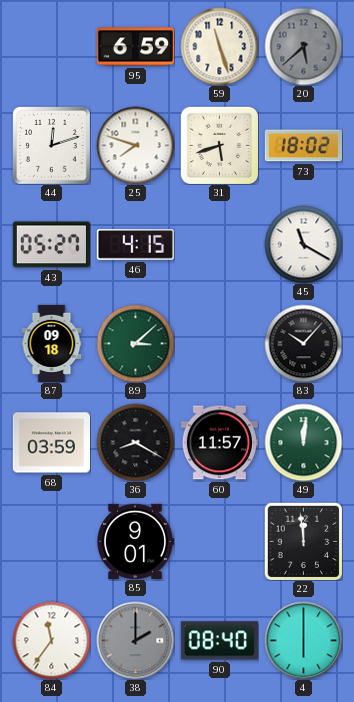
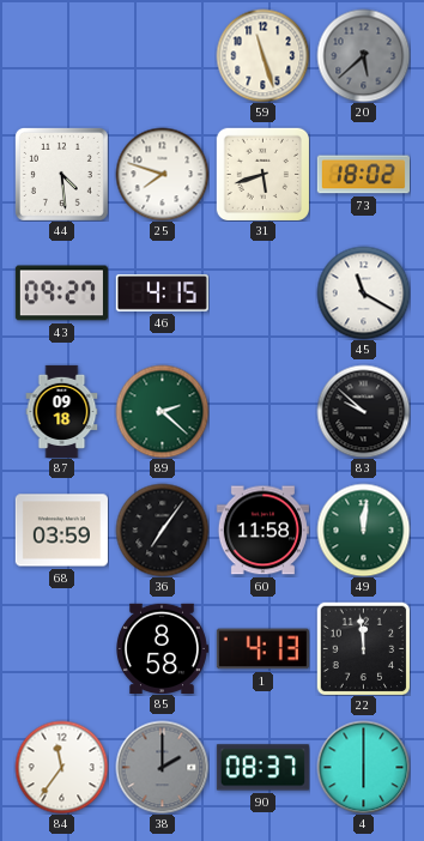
95: 6:59 -> none
44: 12:12 -> 4:29
43: 05:27 -> 09:27
89: 3:08 -> 2:22
83: 10:07 -> 9:52
36: 8:20 -> 7:06
60: 11:57 -> 11:58
85: 9:01 -> 8:58
1: none -> 4:13
90: 08:40 -> 08:37
